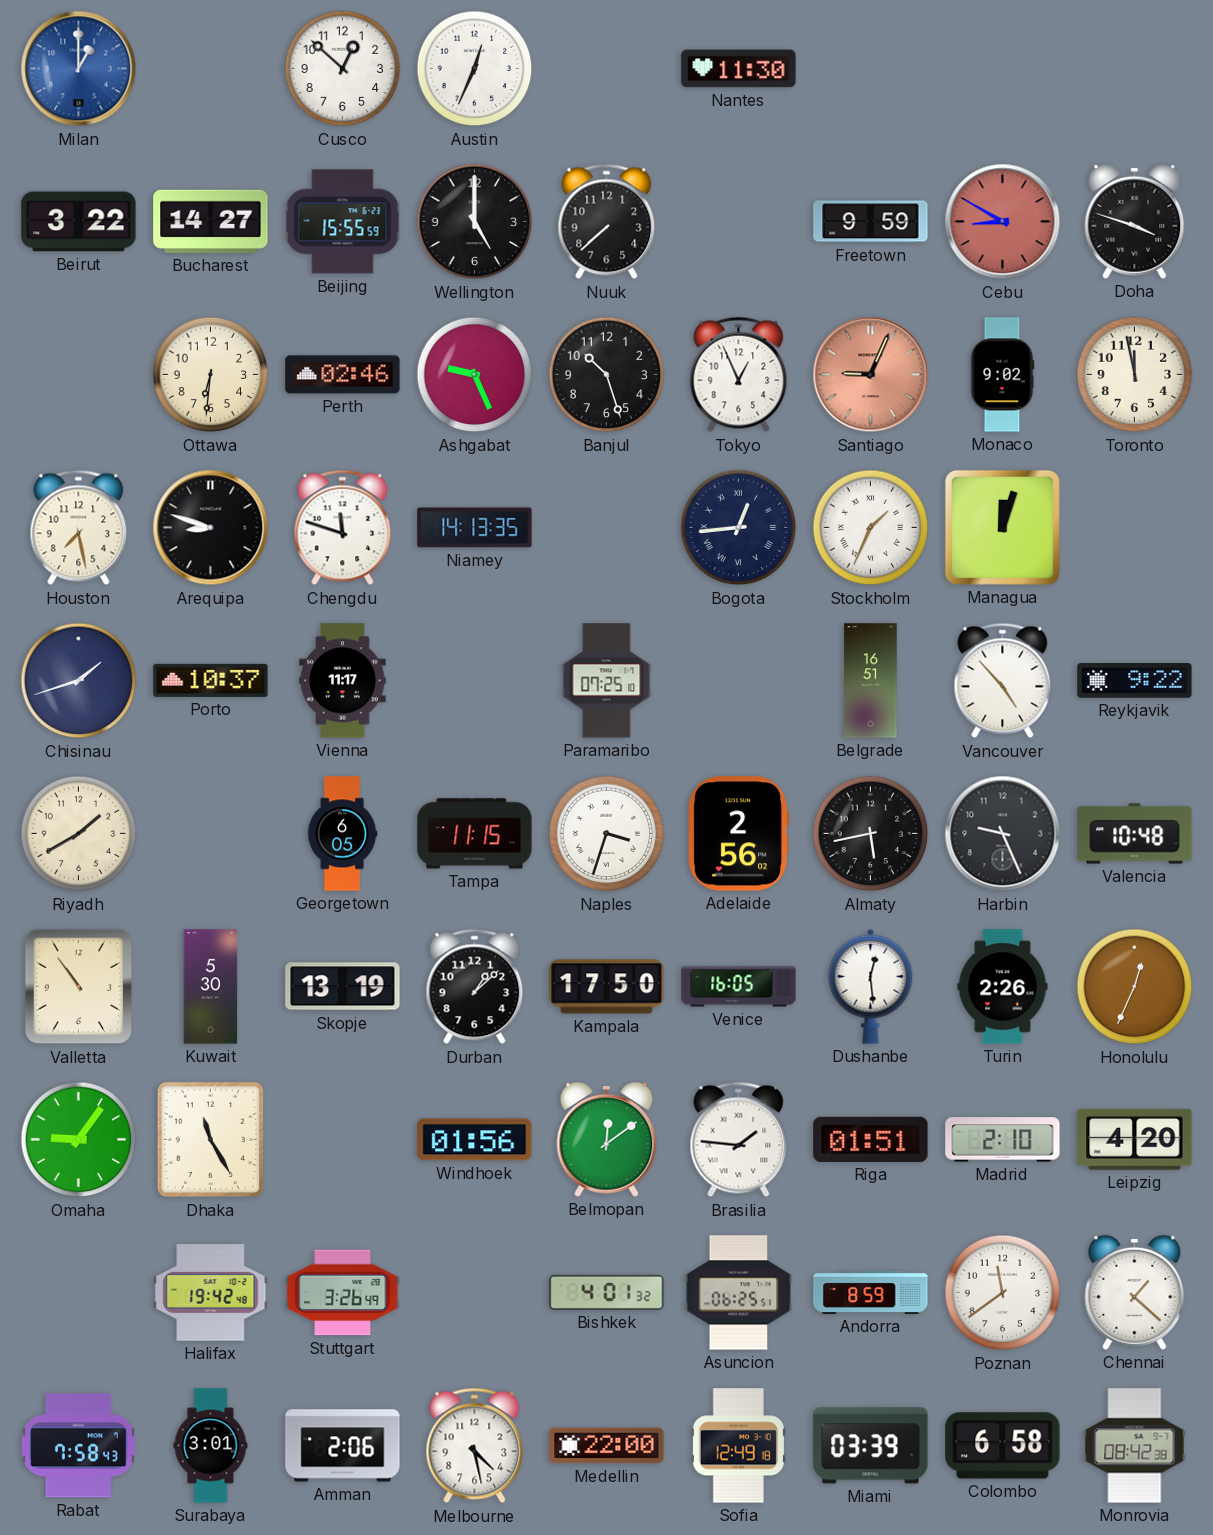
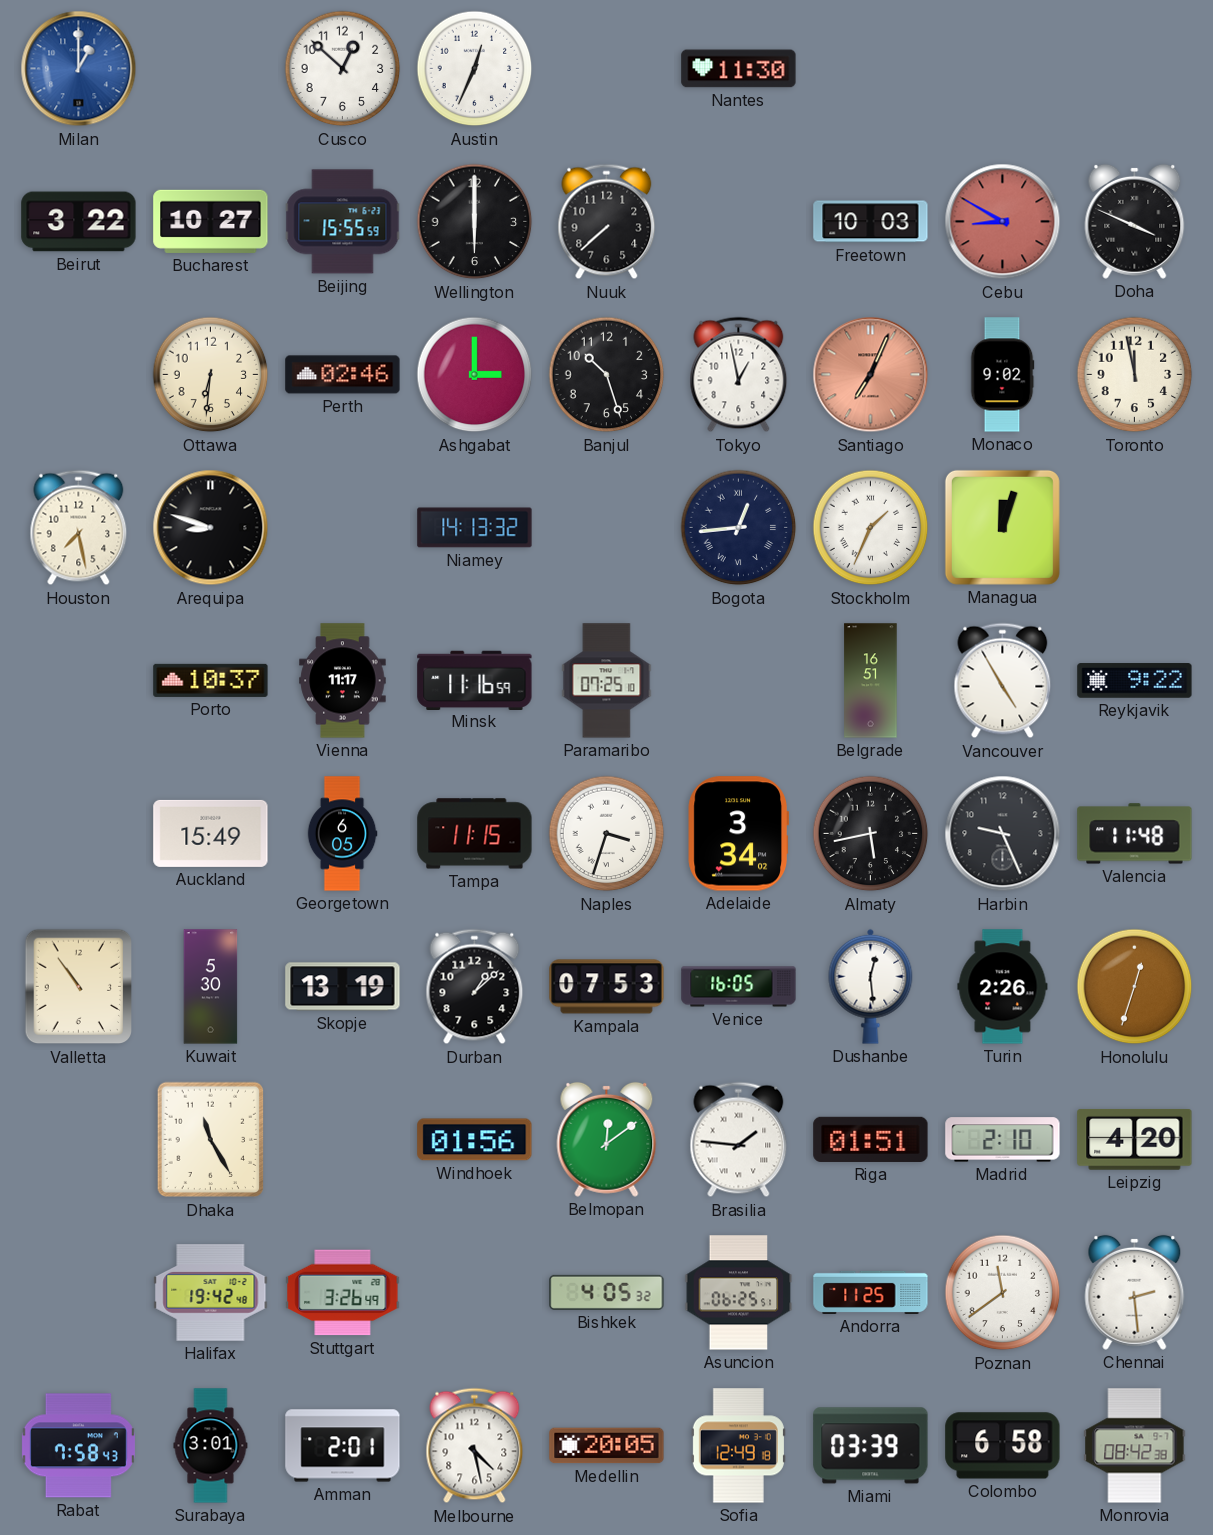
Bucharest: 14:27 -> 10:27
Wellington: 5:00 -> 6:00
Freetown: 9:59 -> 10:03
Doha: 3:48 -> 3:49
Ashgabat: 9:26 -> 3:00
Tokyo: 12:56 -> 12:58
Santiago: 9:04 -> 7:04
Chengdu: 11:48 -> none
Niamey: 14:13:35 -> 14:13:32
Chisinau: 1:42 -> none
Minsk: none -> 11:16
Vancouver: 4:53 -> 4:55
Riyadh: 1:40 -> none
Auckland: none -> 15:49
Adelaide: 2:56 -> 3:34
Valencia: 10:48 -> 11:48
Kampala: 17:50 -> 07:53
Honolulu: 12:34 -> 12:33
Omaha: 9:06 -> none
Bishkek: 4:01 -> 4:05
Andorra: 8:59 -> 11:25
Chennai: 1:22 -> 2:29
Amman: 2:06 -> 2:01
Medellin: 22:00 -> 20:05
